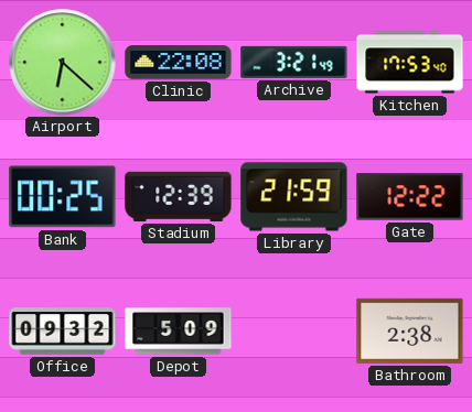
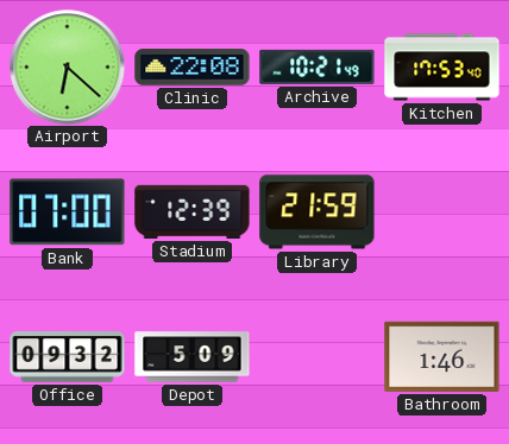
Archive: 3:21 -> 10:21
Bank: 00:25 -> 07:00
Gate: 12:22 -> none
Bathroom: 2:38 -> 1:46
